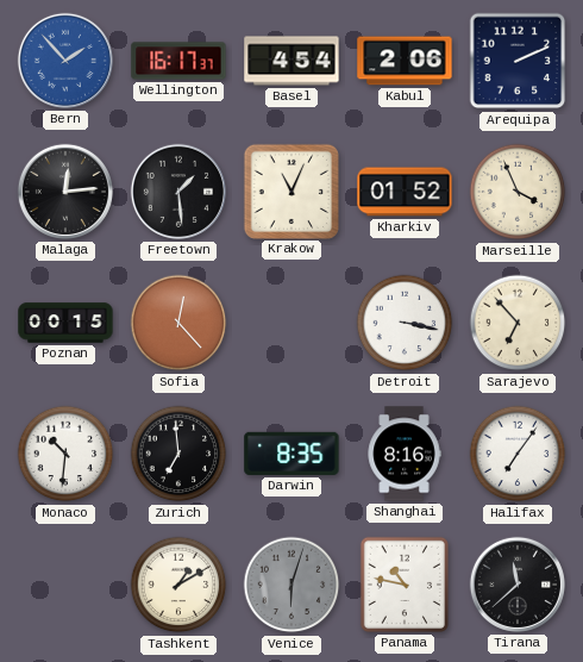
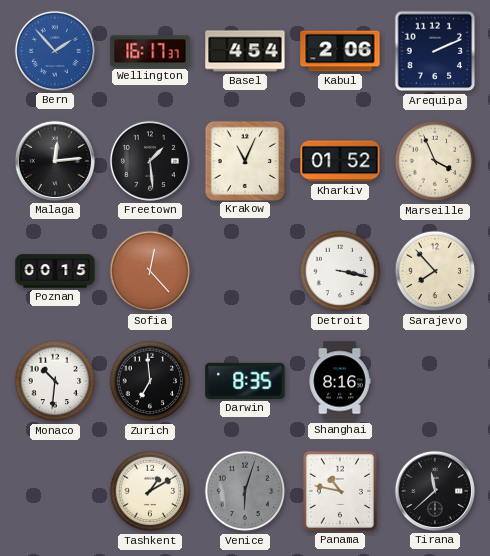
Sarajevo: 6:53 -> 7:53
Halifax: 7:06 -> none
